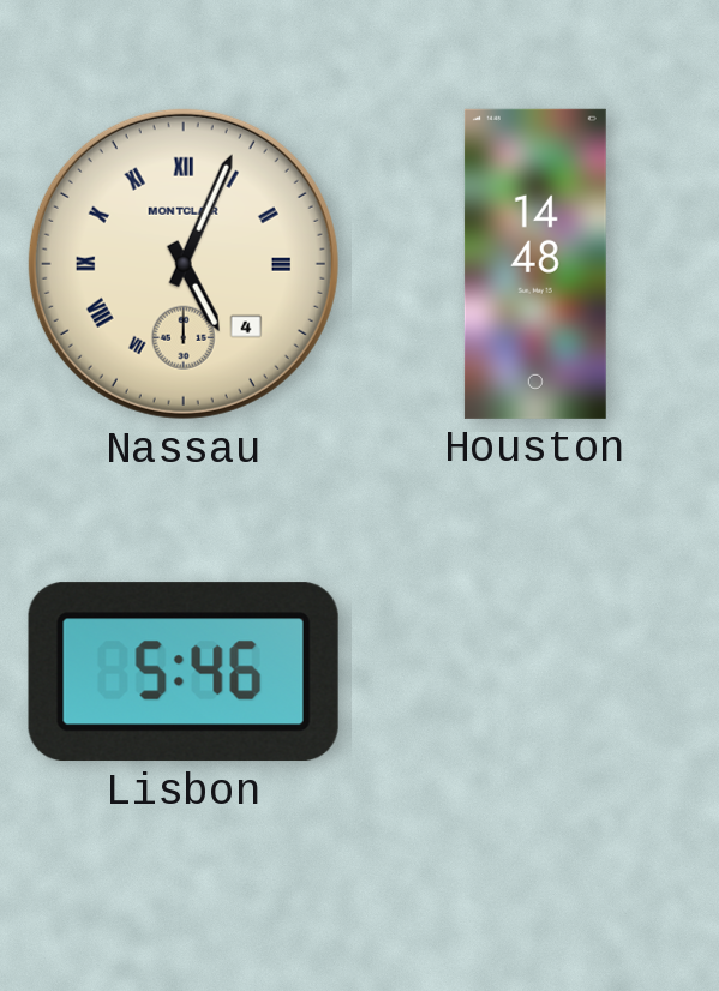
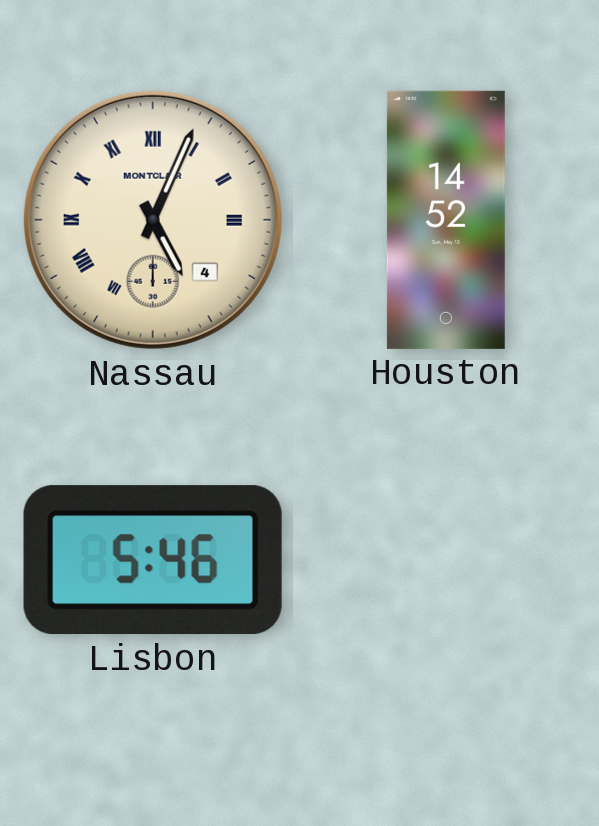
Houston: 14:48 -> 14:52
